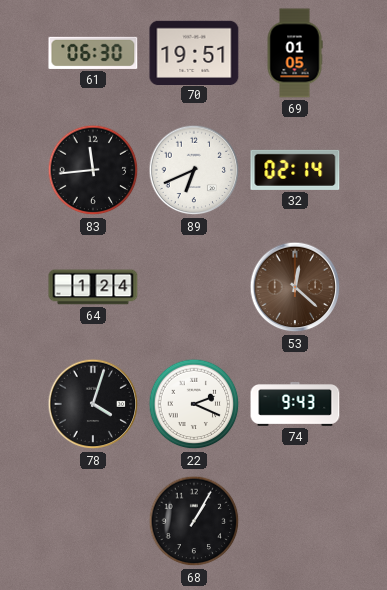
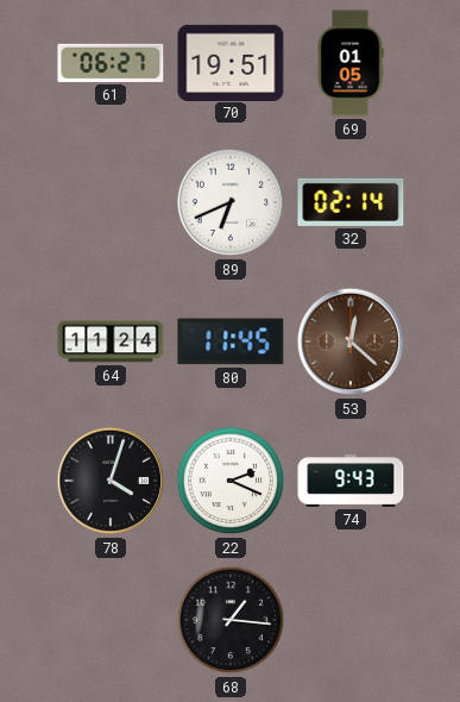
61: 06:30 -> 06:27
83: 11:44 -> none
64: 1:24 -> 11:24
80: none -> 11:45
68: 1:05 -> 1:16
